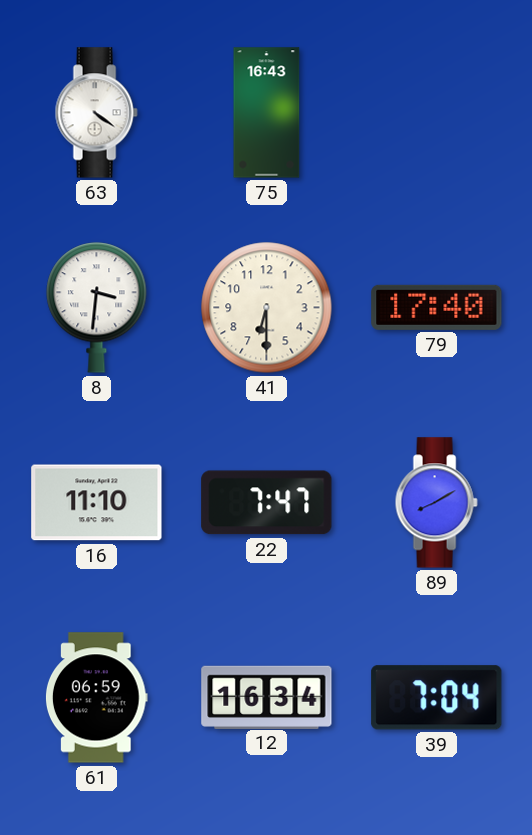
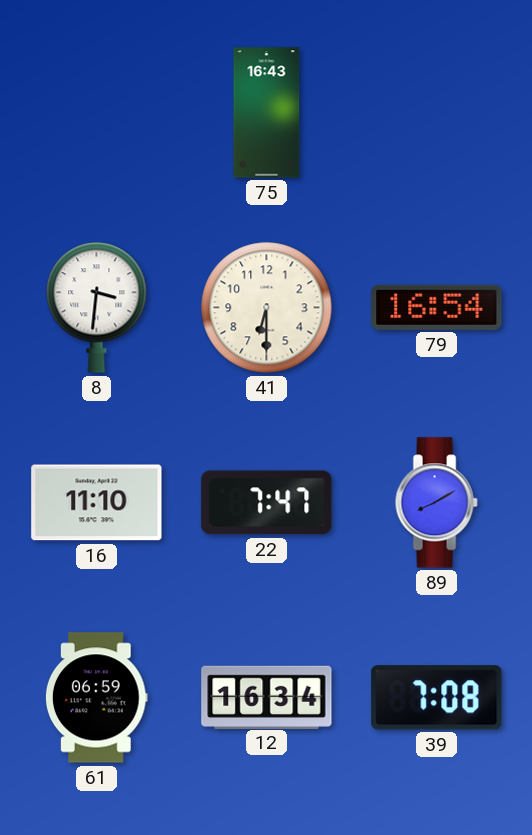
63: 4:21 -> none
79: 17:40 -> 16:54
39: 7:04 -> 7:08
